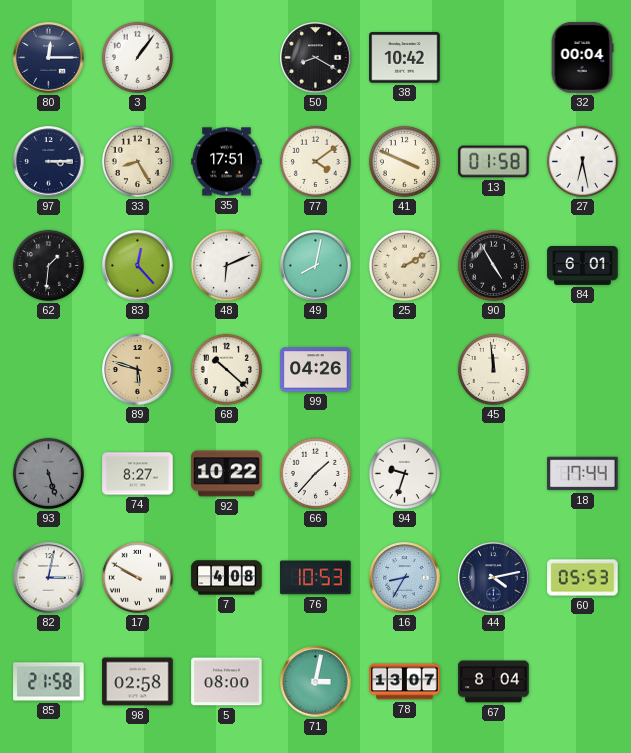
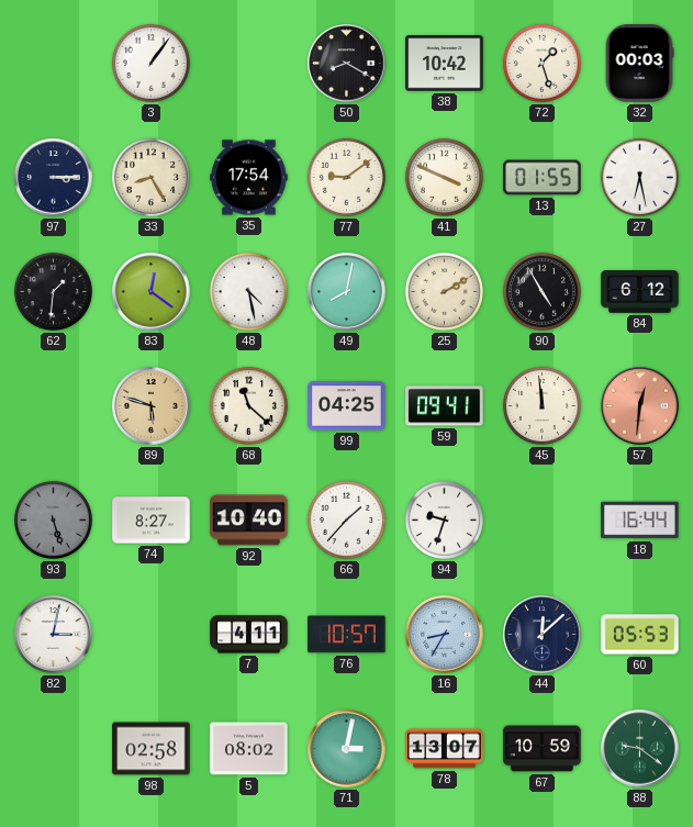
80: 12:15 -> none
72: none -> 1:27
32: 00:04 -> 00:03
35: 17:51 -> 17:54
77: 4:09 -> 9:09
13: 01:58 -> 01:55
83: 12:23 -> 12:21
48: 6:11 -> 4:28
84: 6:01 -> 6:12
68: 10:22 -> 11:22
99: 04:26 -> 04:25
59: none -> 09:41
57: none -> 12:31
92: 10:22 -> 10:40
18: 17:44 -> 16:44
17: 9:50 -> none
7: 4:08 -> 4:11
76: 10:53 -> 10:57
44: 4:13 -> 12:08
85: 21:58 -> none
5: 08:00 -> 08:02
67: 8:04 -> 10:59
88: none -> 9:21
